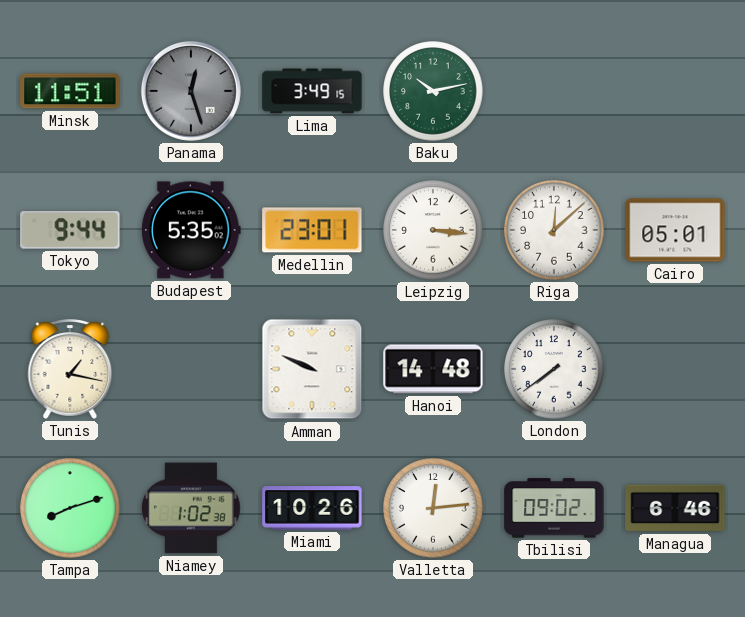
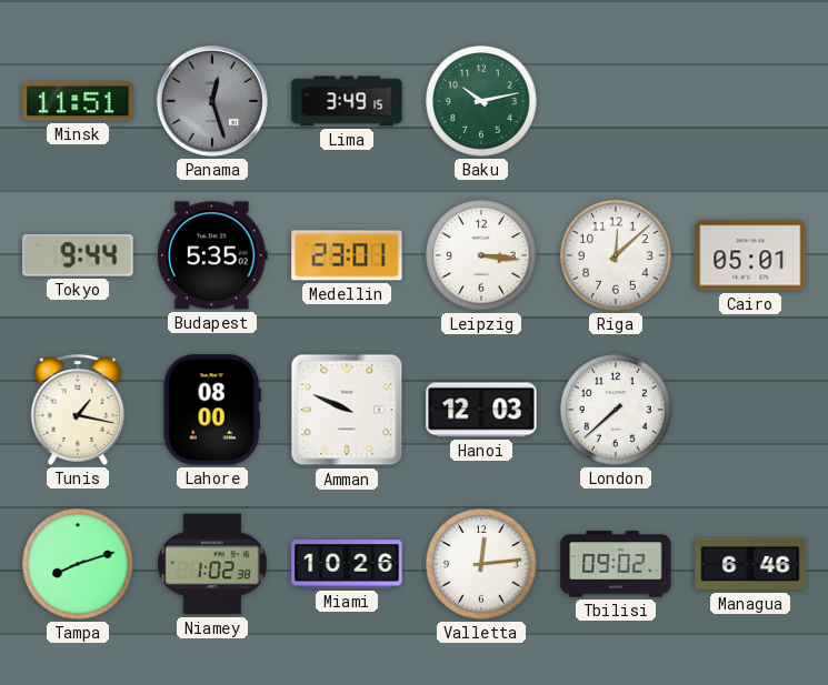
Lahore: none -> 08:00
Hanoi: 14:48 -> 12:03
London: 7:39 -> 7:38
